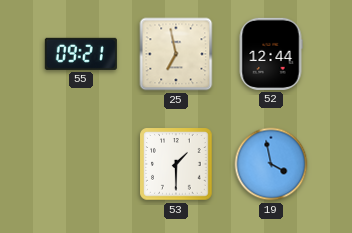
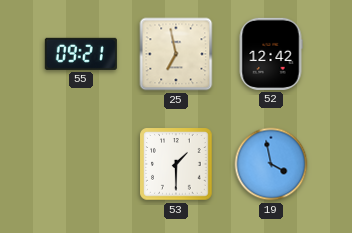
52: 12:44 -> 12:42
